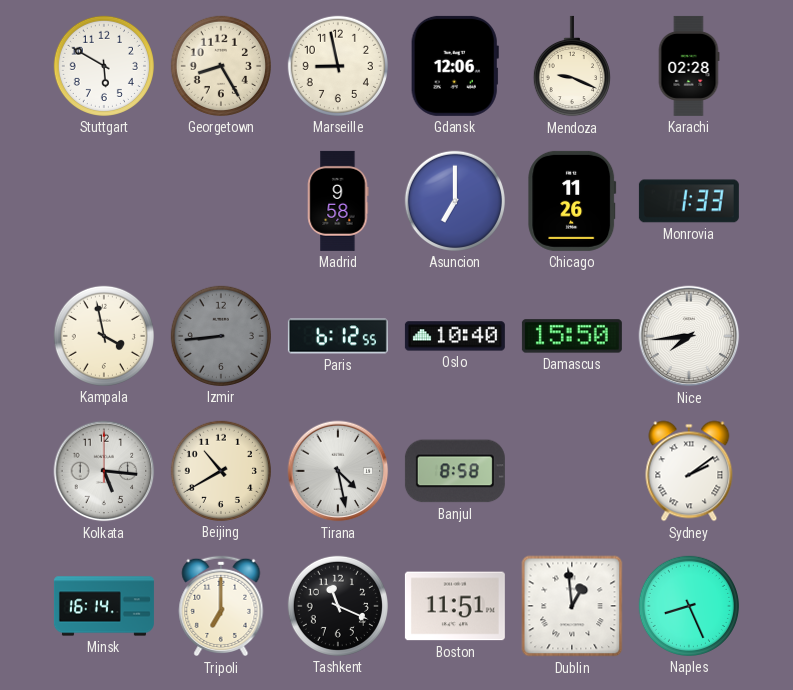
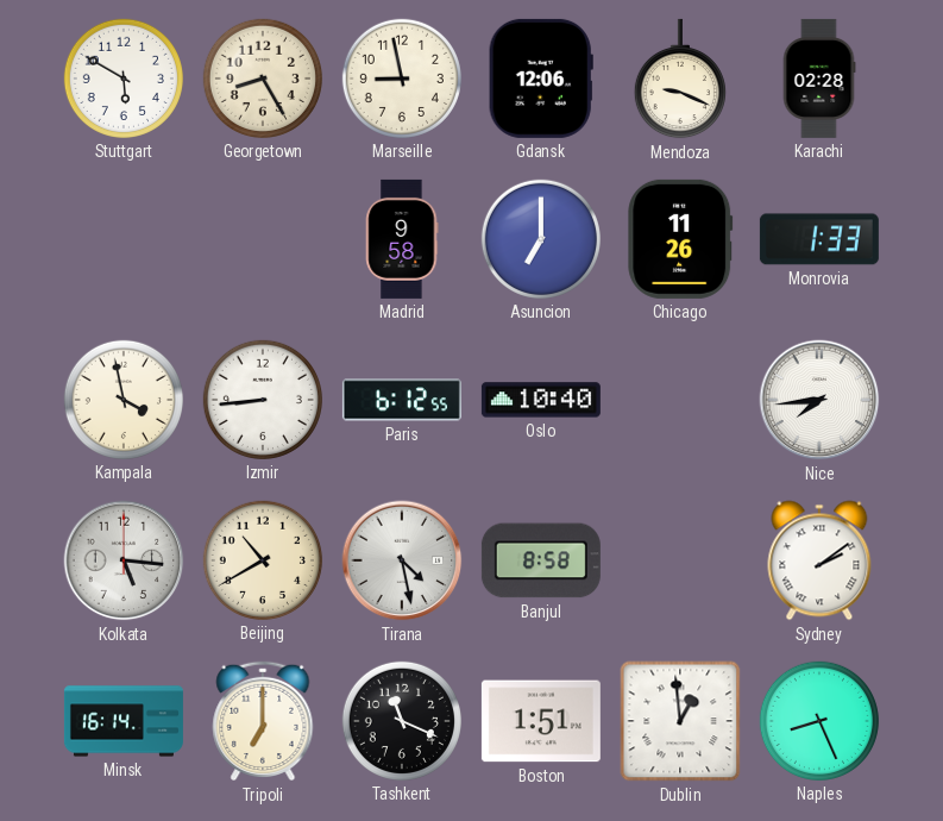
Izmir dial: grey -> white
Damascus: 15:50 -> none
Boston: 11:51 -> 1:51
